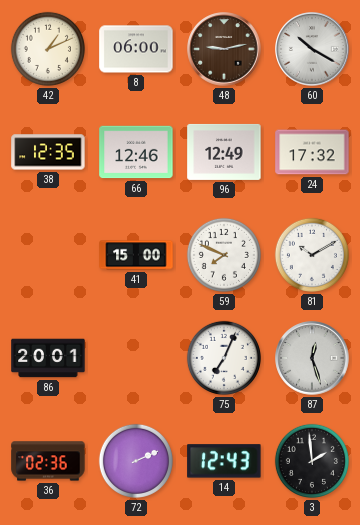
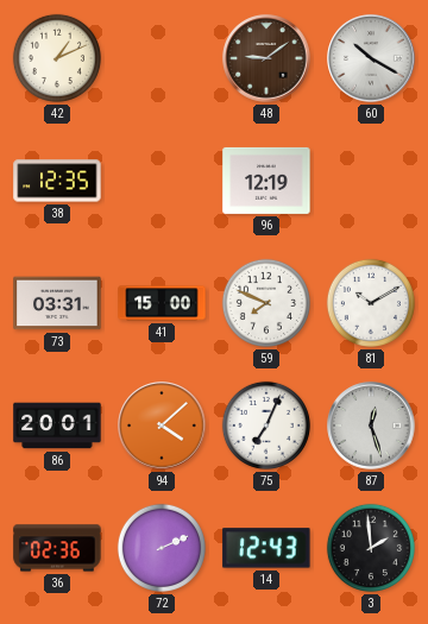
8: 06:00 -> none
48: 9:13 -> 9:09
66: 12:46 -> none
96: 12:49 -> 12:19
24: 17:32 -> none
73: none -> 03:31
94: none -> 4:08
